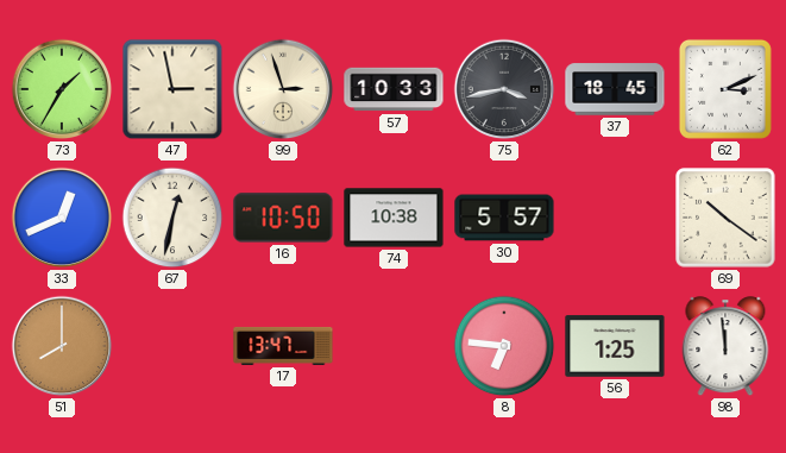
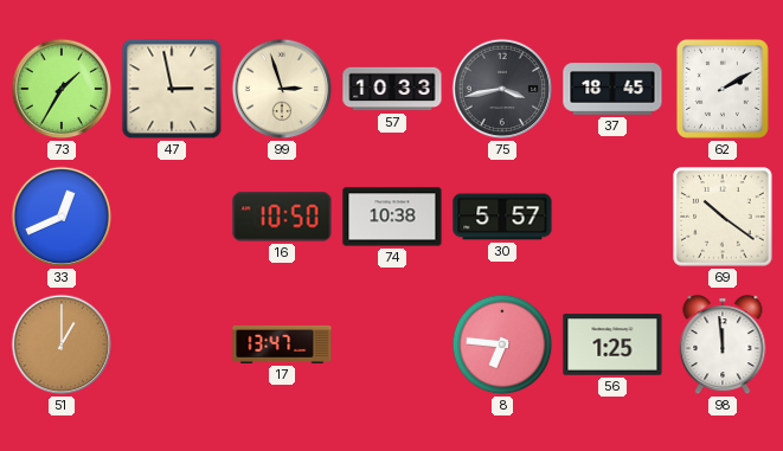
62: 3:11 -> 2:10
67: 12:32 -> none
51: 8:00 -> 1:00
